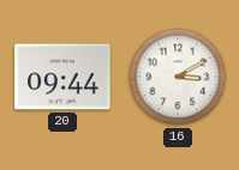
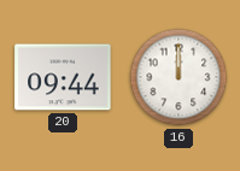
16: 3:10 -> 12:00
